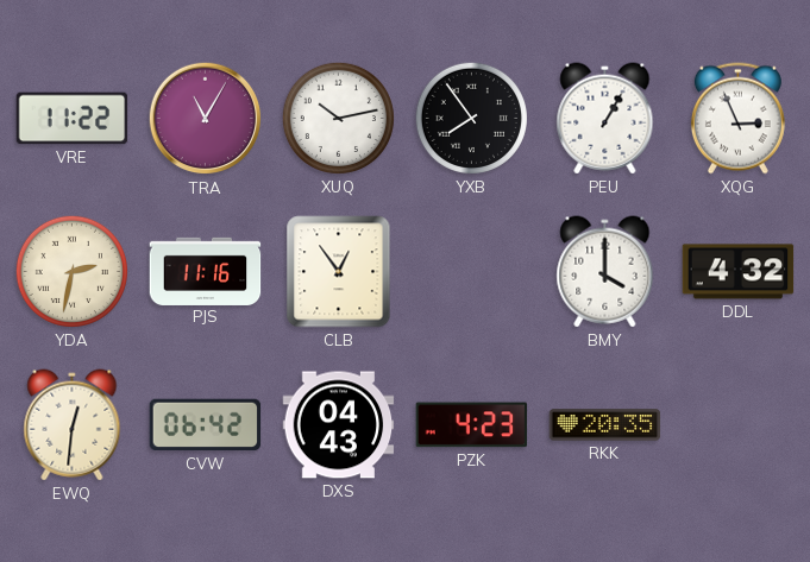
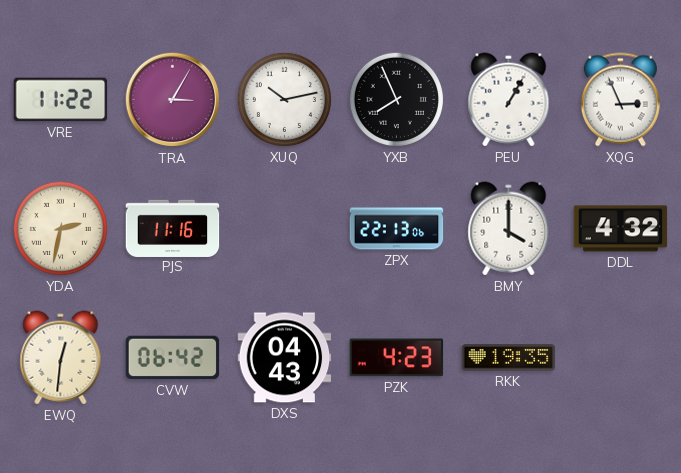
TRA: 11:05 -> 3:05
YXB: 7:54 -> 7:56
CLB: 12:54 -> none
ZPX: none -> 22:13
RKK: 20:35 -> 19:35
